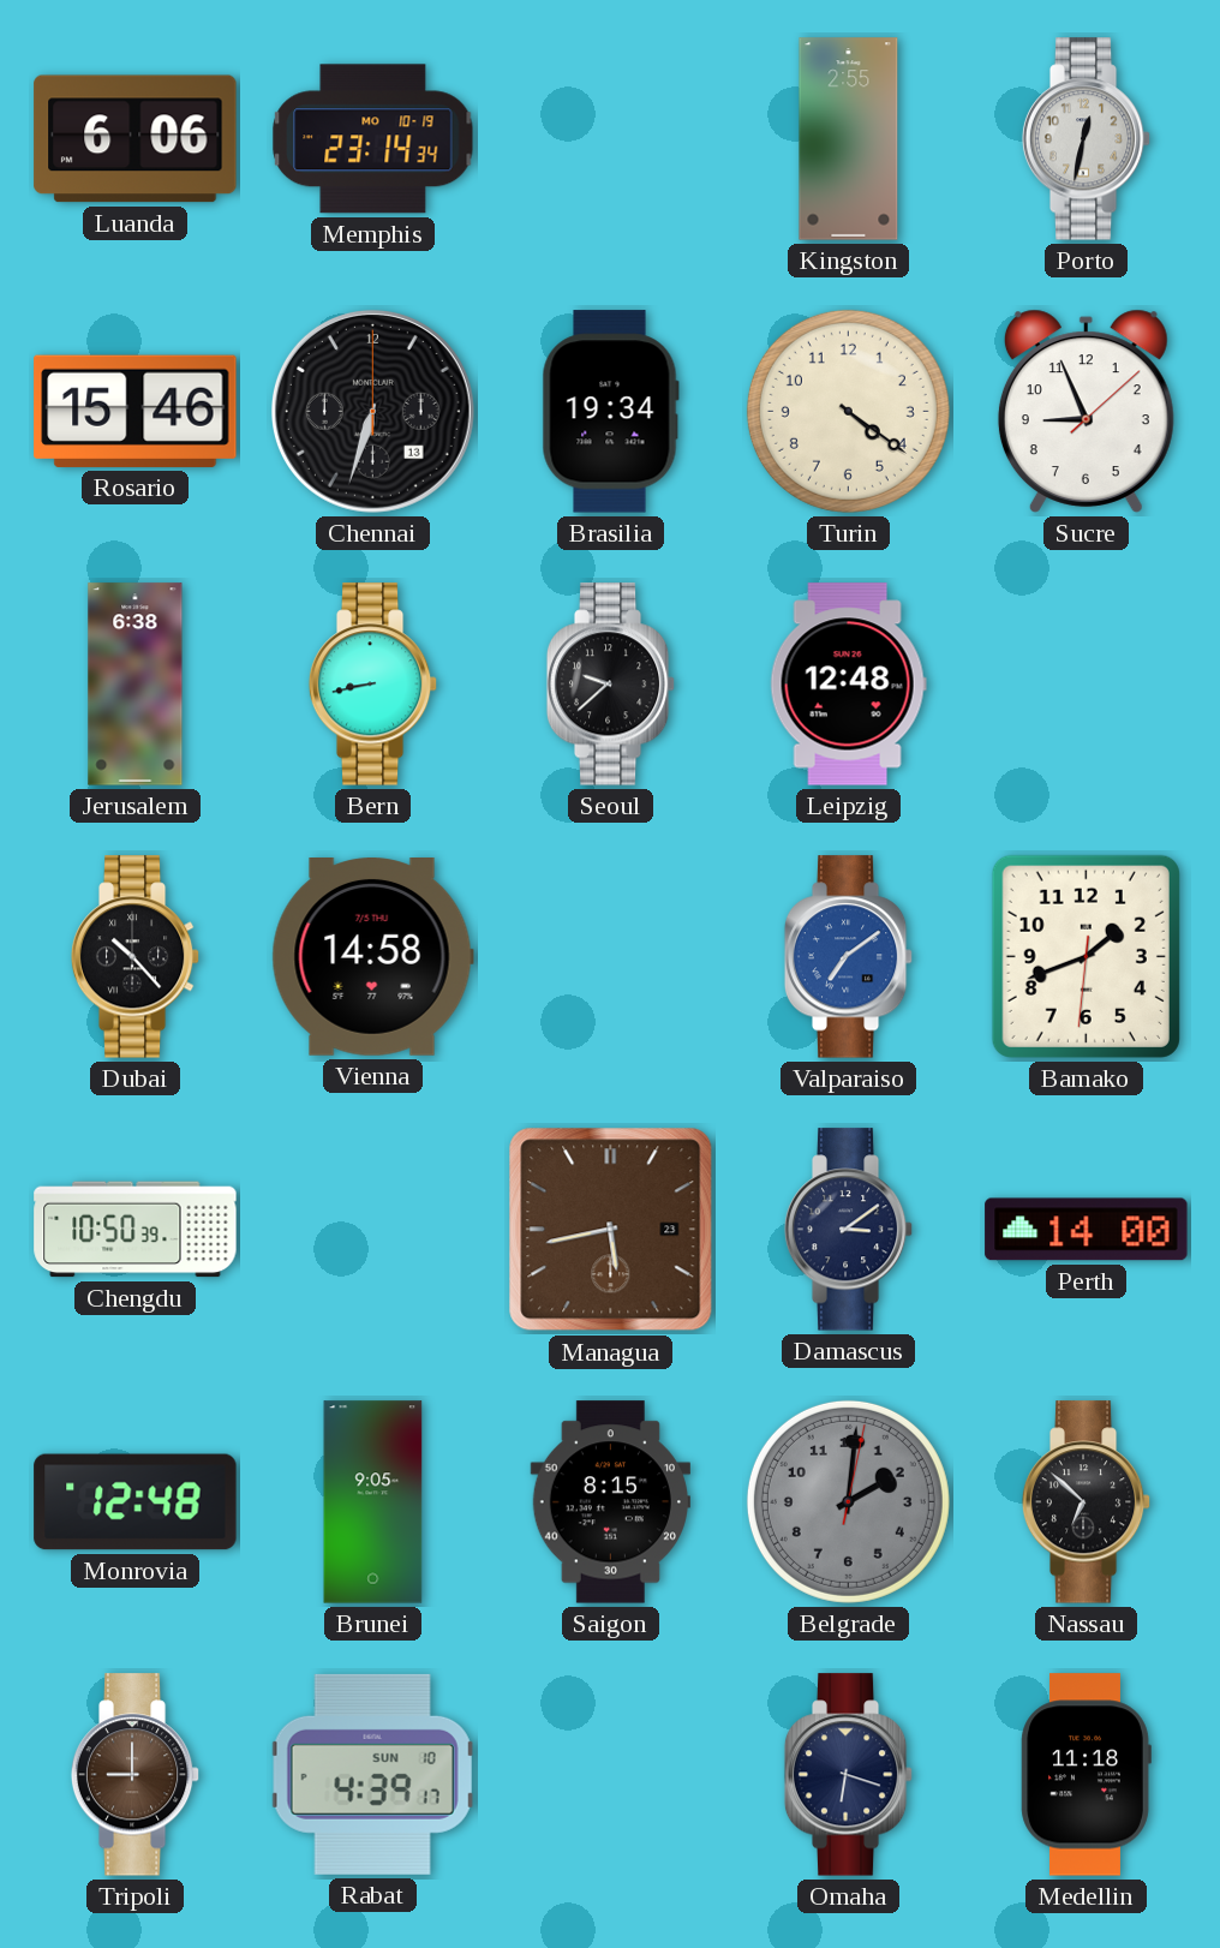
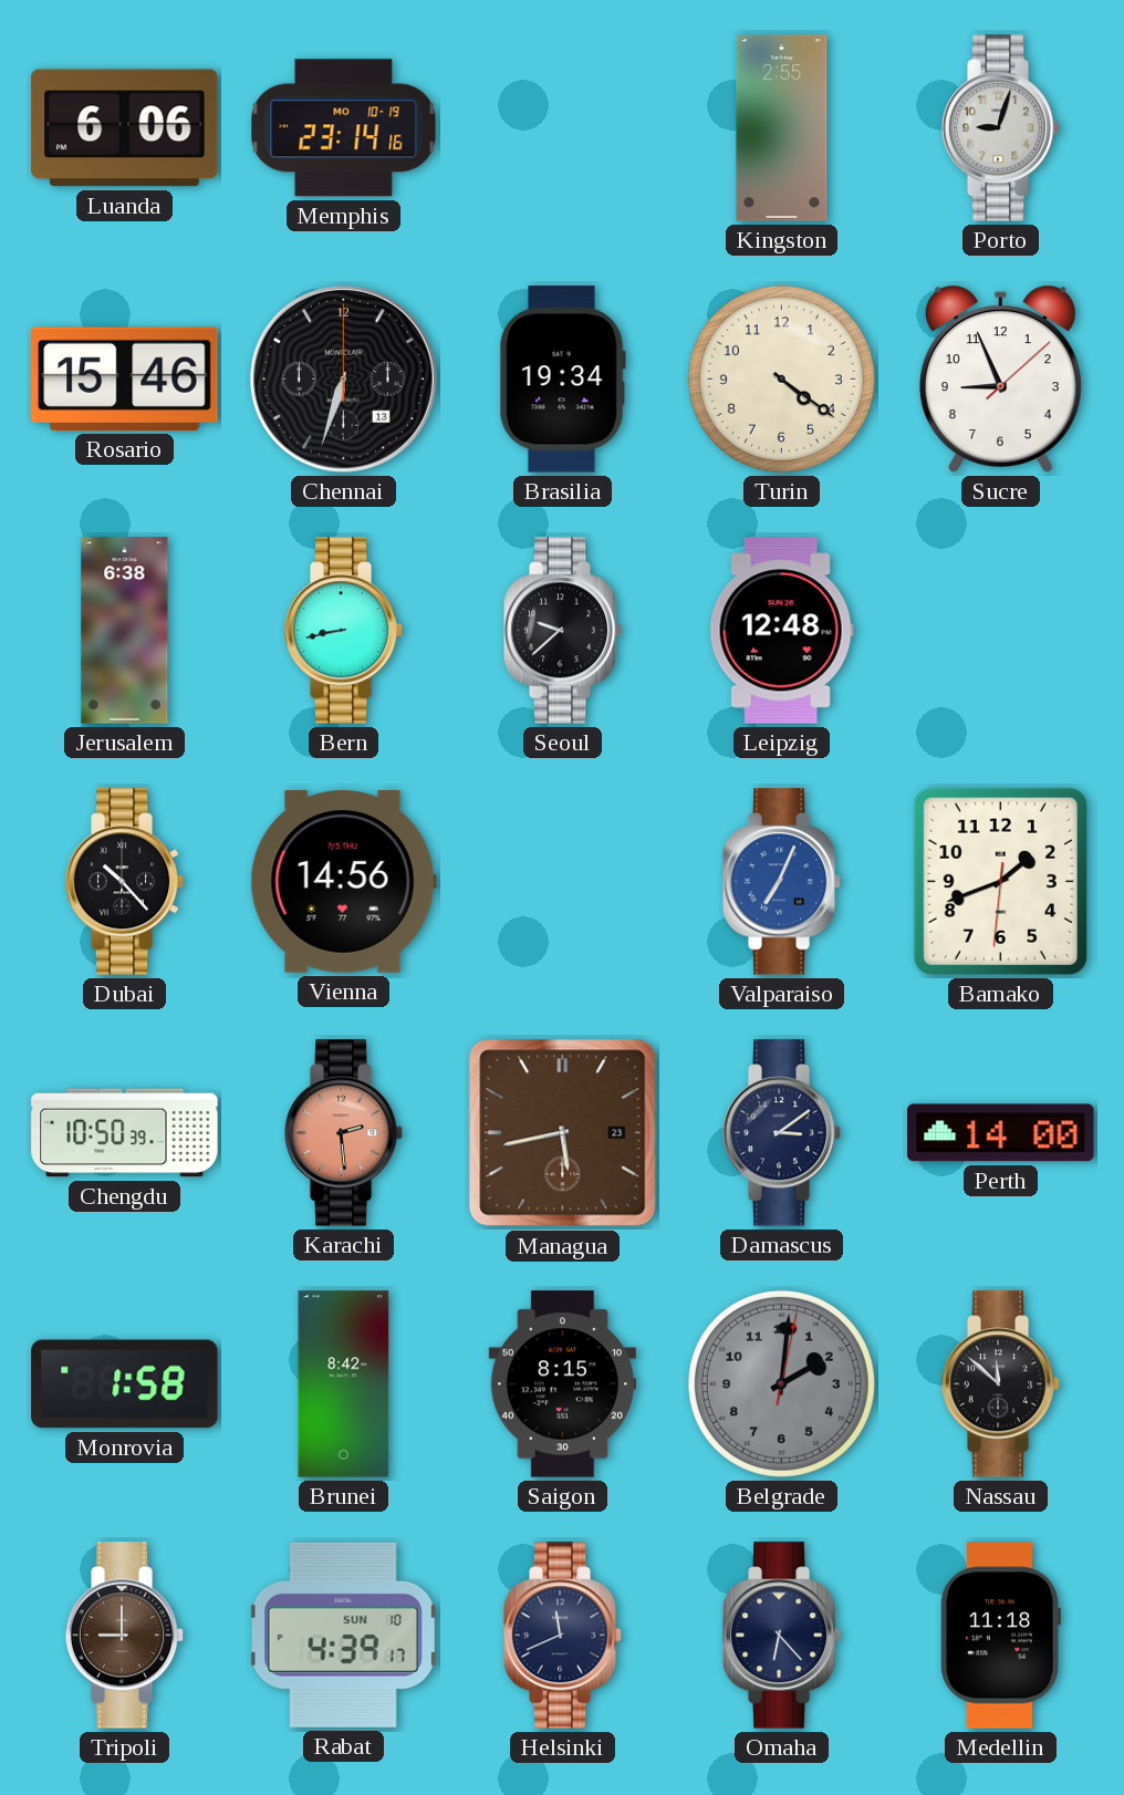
Memphis: 23:14:34 -> 23:14:16
Porto: 12:32 -> 9:03
Vienna: 14:58 -> 14:56
Valparaiso: 7:09 -> 7:04
Karachi: none -> 2:29
Monrovia: 12:48 -> 1:58
Brunei: 9:05 -> 8:42
Nassau: 6:52 -> 11:52
Helsinki: none -> 11:41
Omaha: 6:18 -> 6:23
